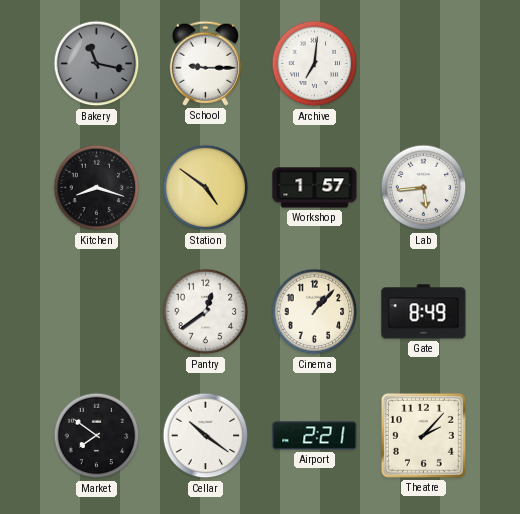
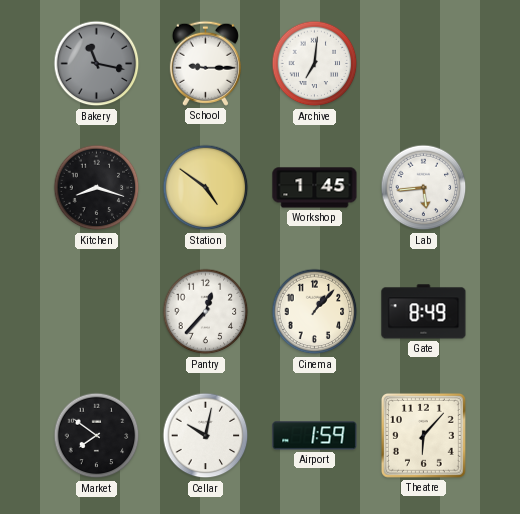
Workshop: 1:57 -> 1:45
Pantry: 12:39 -> 12:37
Cellar: 10:21 -> 10:02
Airport: 2:21 -> 1:59
Theatre: 2:07 -> 6:07
